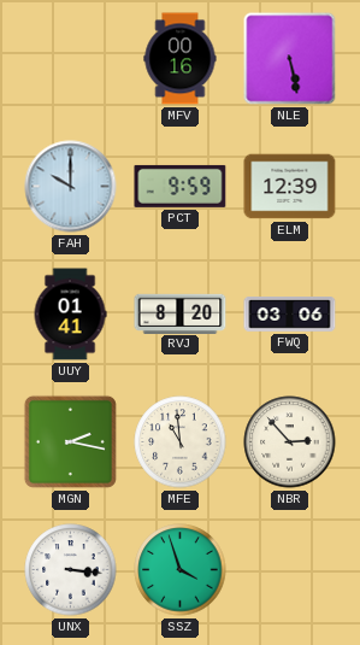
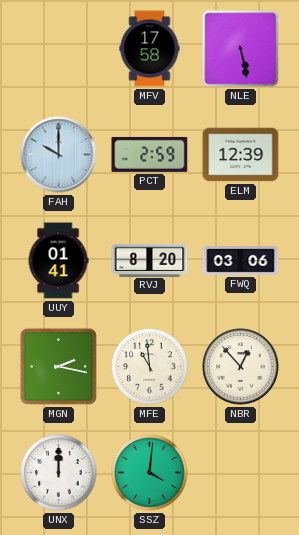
MFV: 00:16 -> 17:58
PCT: 9:59 -> 2:59
NBR: 2:53 -> 12:53
UNX: 3:16 -> 12:00
SSZ: 3:57 -> 4:01
